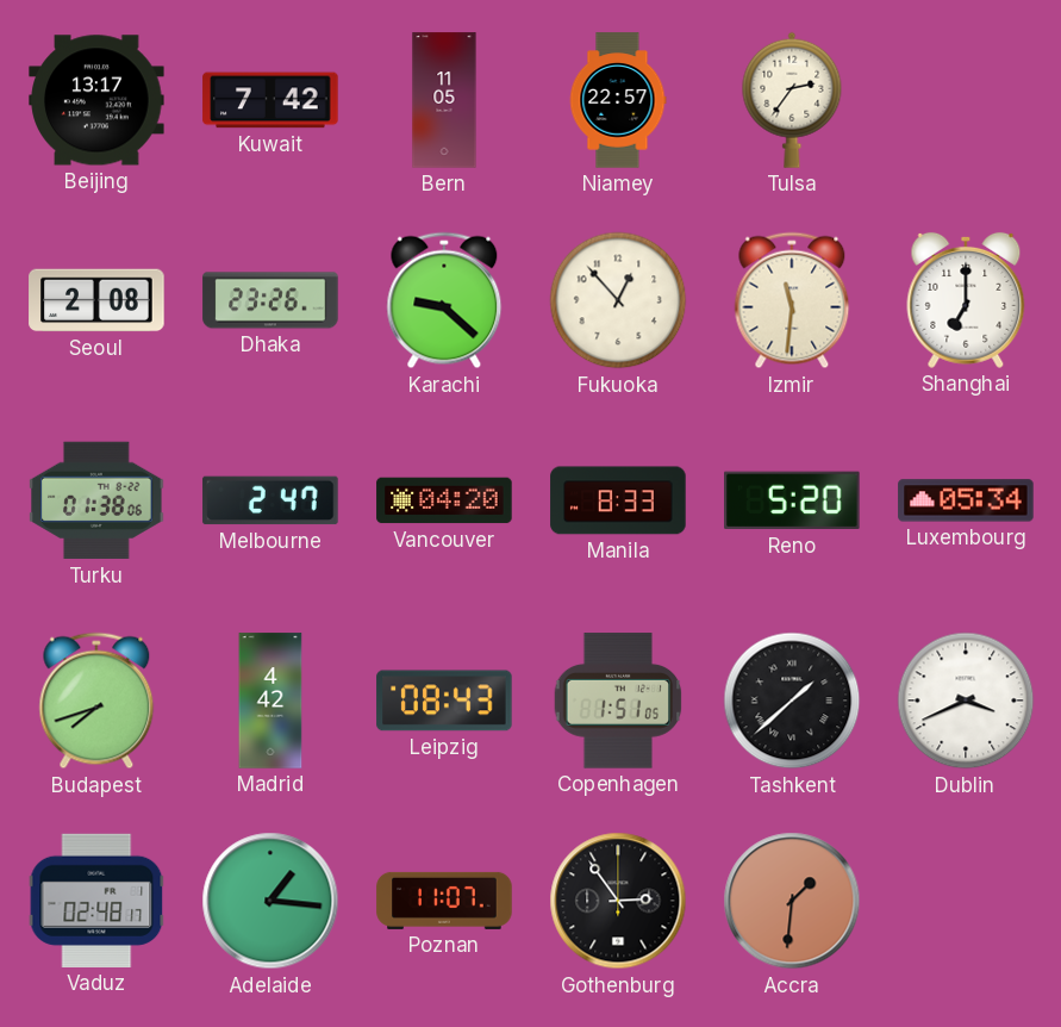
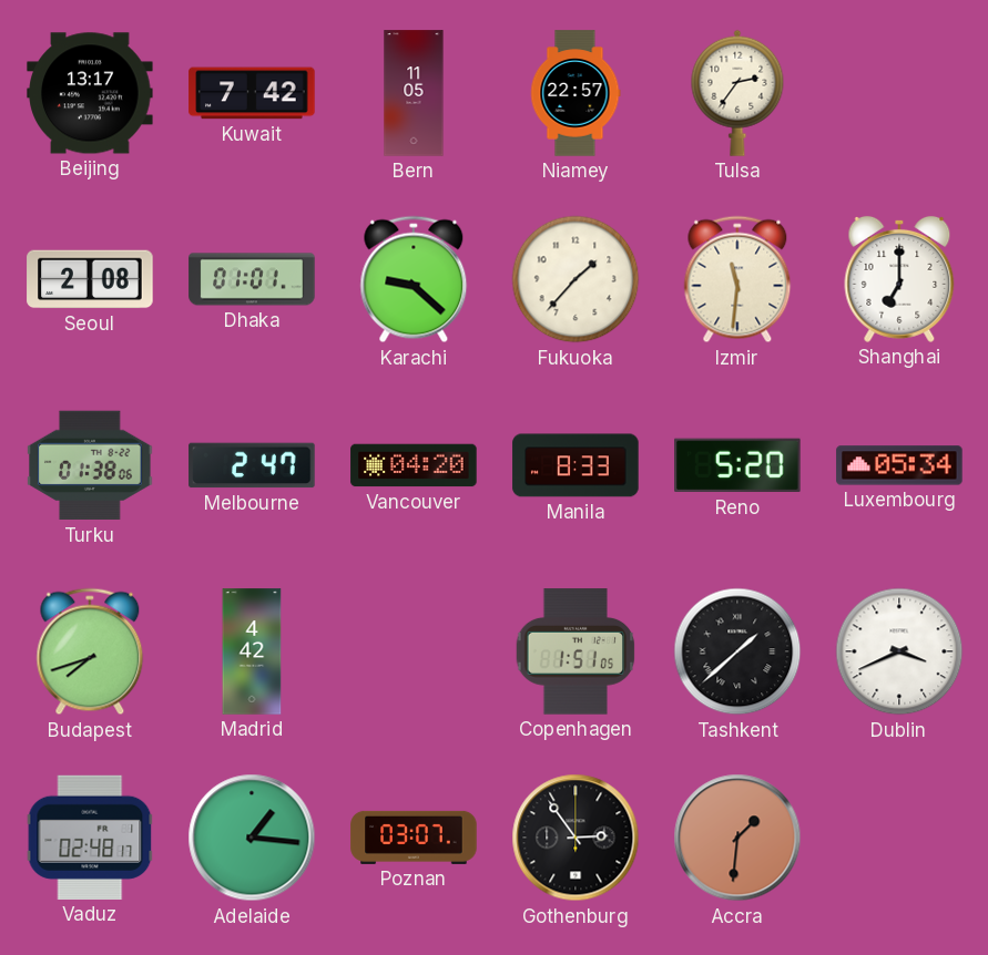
Dhaka: 23:26 -> 01:01
Fukuoka: 12:53 -> 1:37
Leipzig: 08:43 -> none
Poznan: 11:07 -> 03:07
